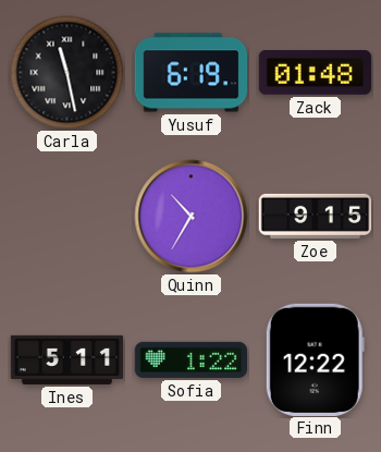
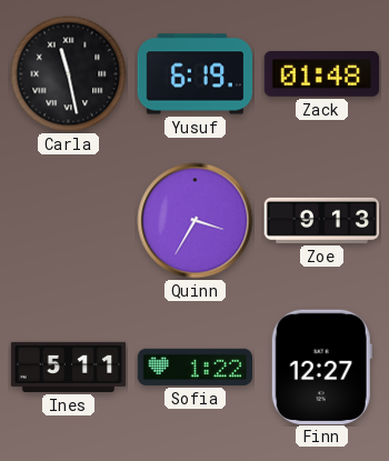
Quinn: 10:35 -> 3:35
Zoe: 9:15 -> 9:13
Finn: 12:22 -> 12:27
